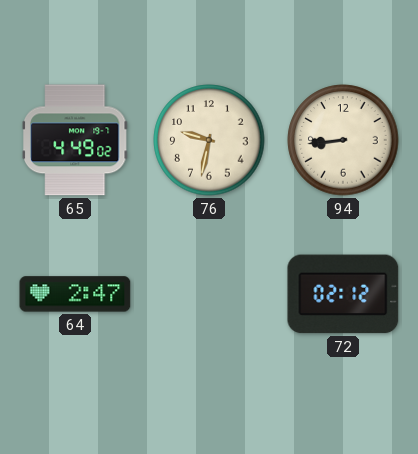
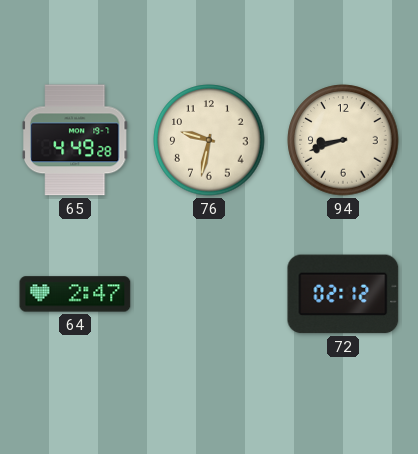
65: 4:49:02 -> 4:49:28
94: 8:44 -> 8:42
